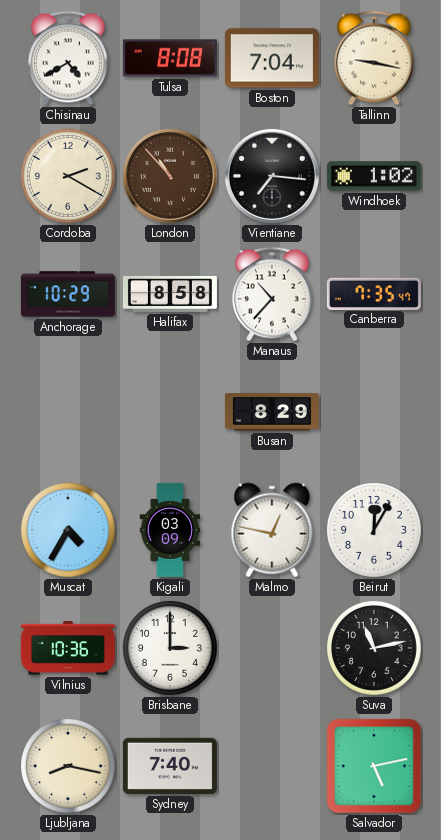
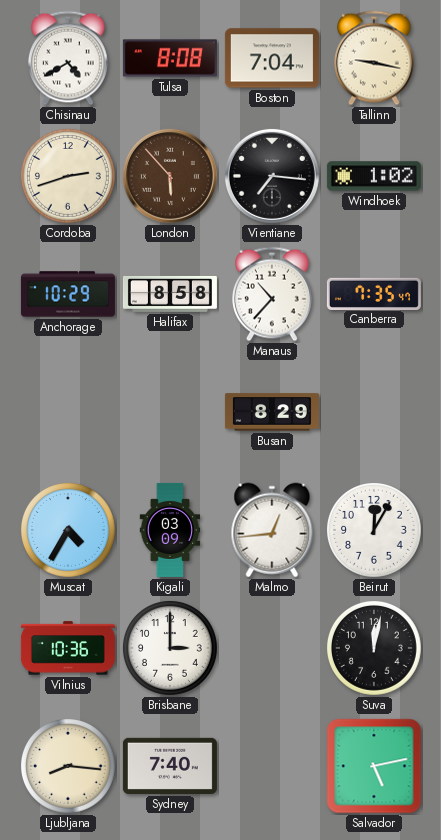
Cordoba: 2:20 -> 2:42
London: 10:53 -> 5:53
Malmo: 12:47 -> 12:44
Suva: 11:13 -> 12:02
Ljubljana: 8:17 -> 8:16
